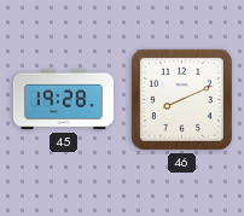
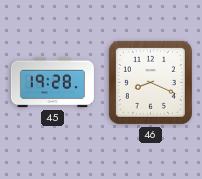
46: 8:11 -> 8:19
